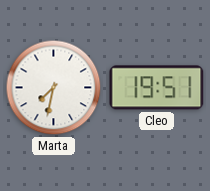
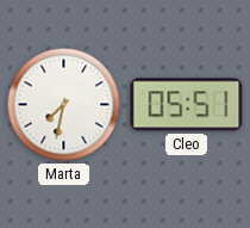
Cleo: 19:51 -> 05:51
